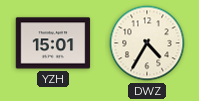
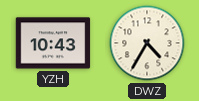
YZH: 15:01 -> 10:43
